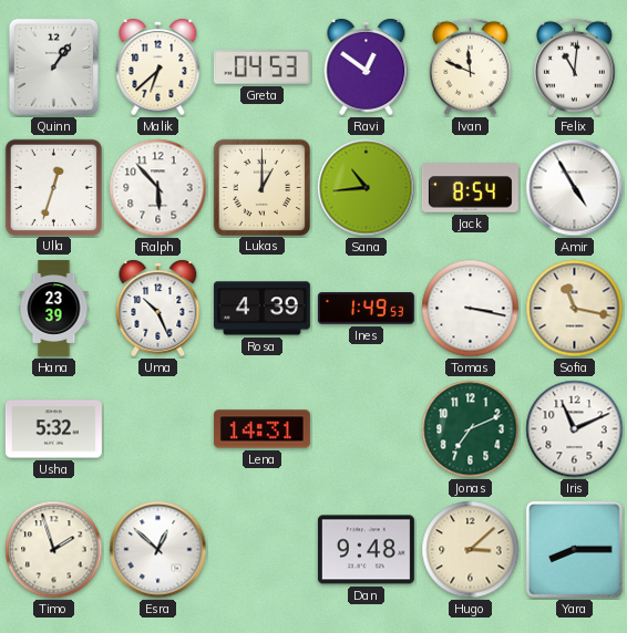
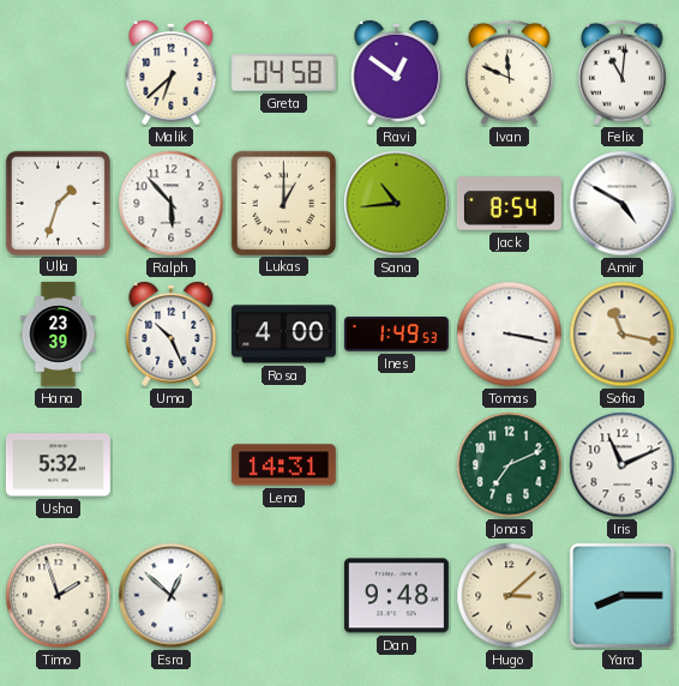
Quinn: 1:06 -> none
Greta: 04:53 -> 04:58
Ulla: 12:33 -> 1:33
Amir: 4:55 -> 4:50
Rosa: 4:39 -> 4:00
